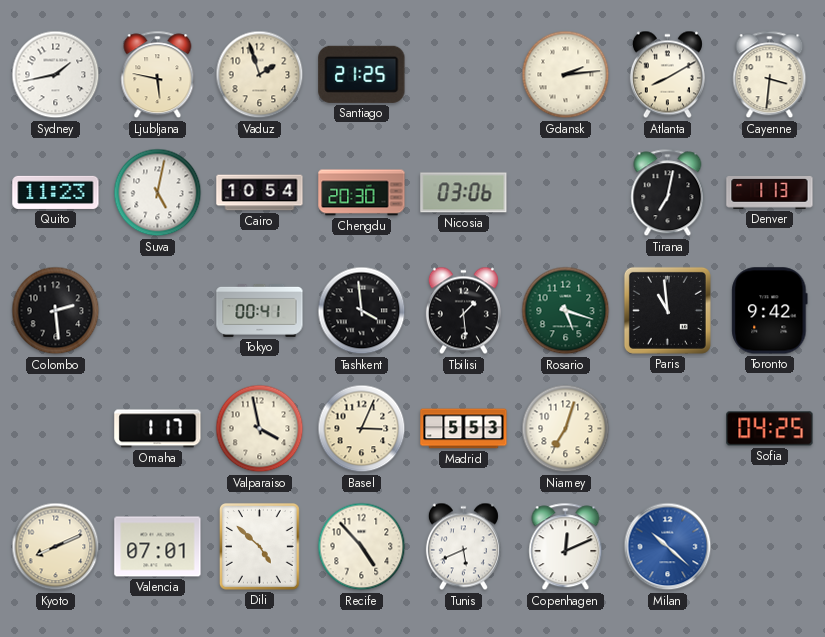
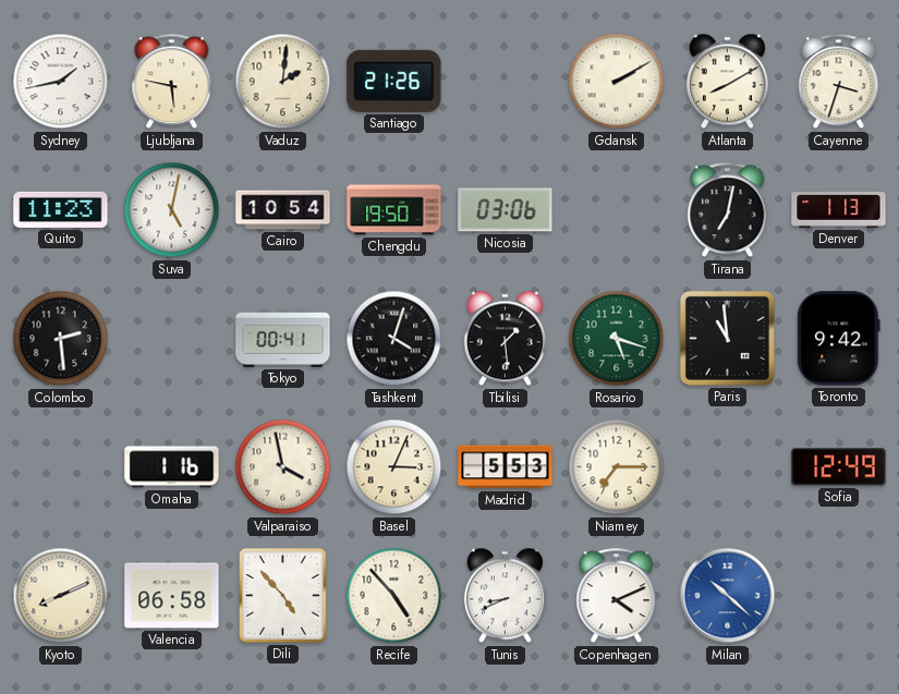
Vaduz: 1:57 -> 2:01
Santiago: 21:25 -> 21:26
Gdansk: 2:14 -> 2:10
Cayenne: 3:31 -> 3:33
Chengdu: 20:30 -> 19:50
Tashkent: 3:59 -> 4:03
Omaha: 1:17 -> 1:16
Niamey: 7:03 -> 7:15
Sofia: 04:25 -> 12:49
Valencia: 07:01 -> 06:58
Dili: 4:52 -> 4:53
Tunis: 5:41 -> 8:41
Copenhagen: 12:11 -> 4:11
